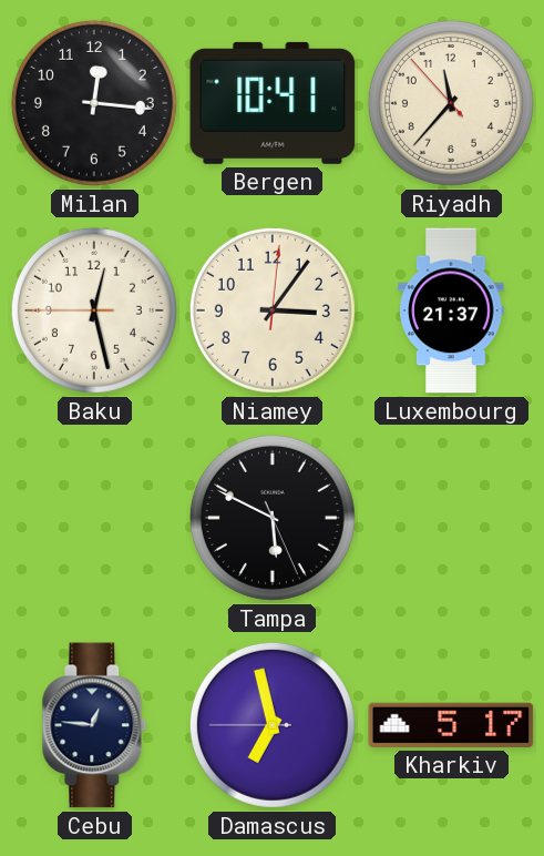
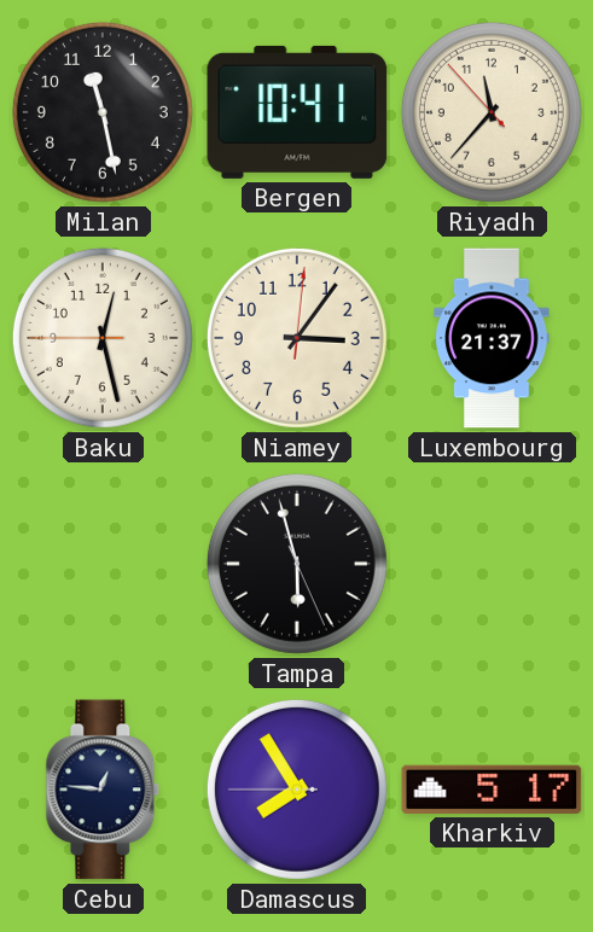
Milan: 12:16 -> 11:28
Tampa: 5:49 -> 5:57
Damascus: 6:57 -> 7:54
